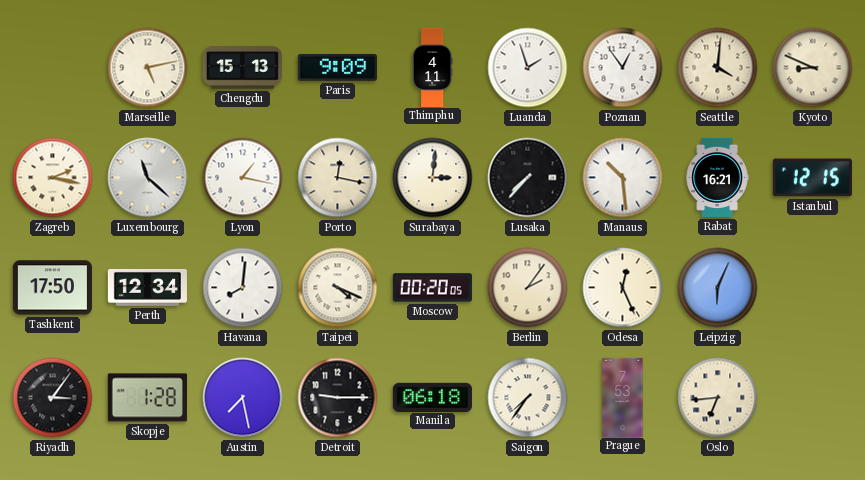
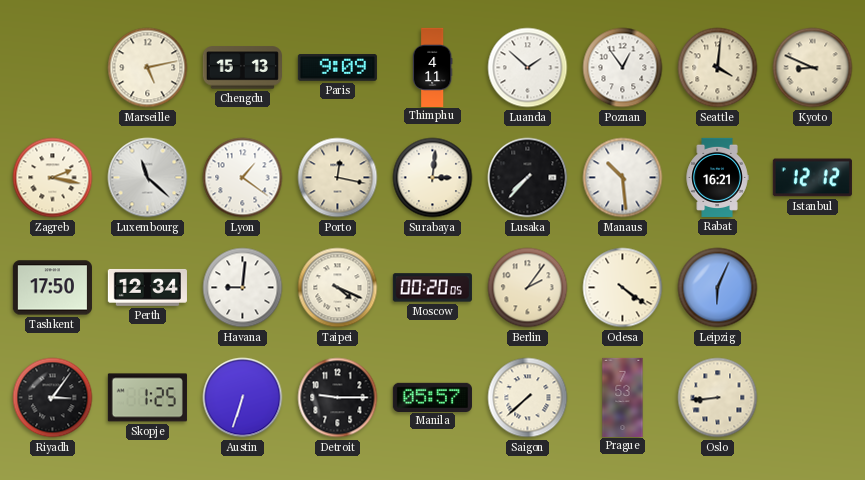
Luanda: 1:57 -> 1:52
Lyon: 1:17 -> 1:21
Istanbul: 12:15 -> 12:12
Havana: 8:01 -> 9:01
Odesa: 12:26 -> 4:21
Skopje: 1:28 -> 1:25
Austin: 7:28 -> 6:33
Manila: 06:18 -> 05:57
Saigon: 7:36 -> 7:38
Oslo: 6:44 -> 8:44
